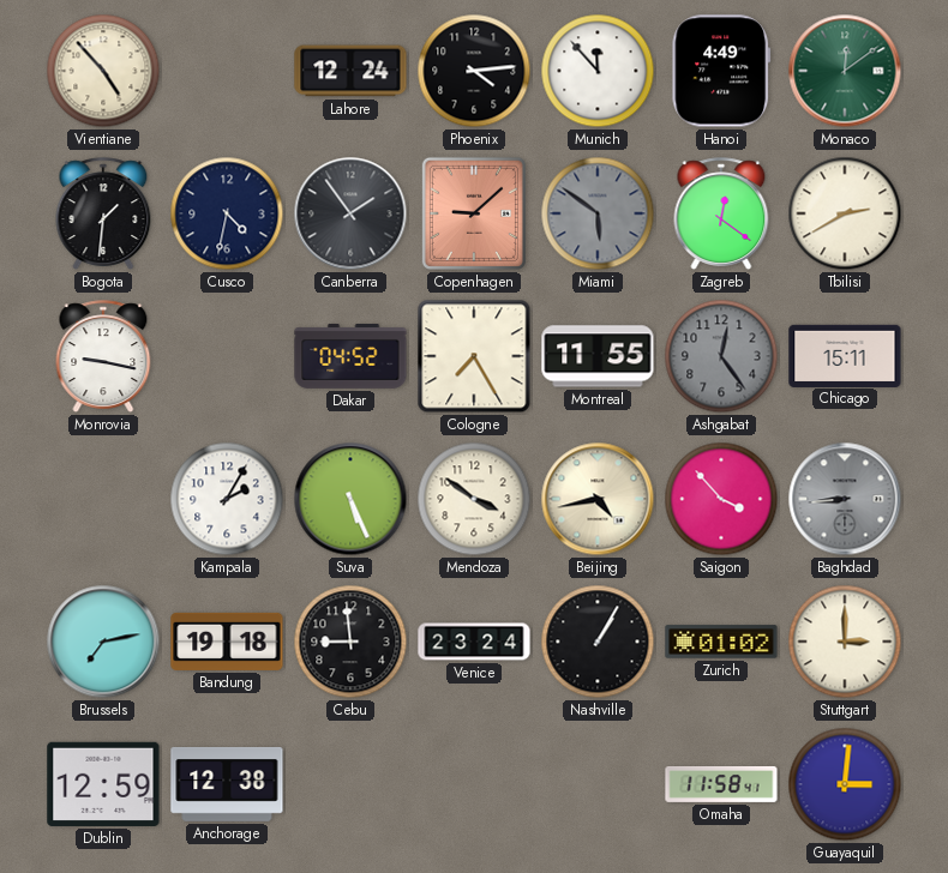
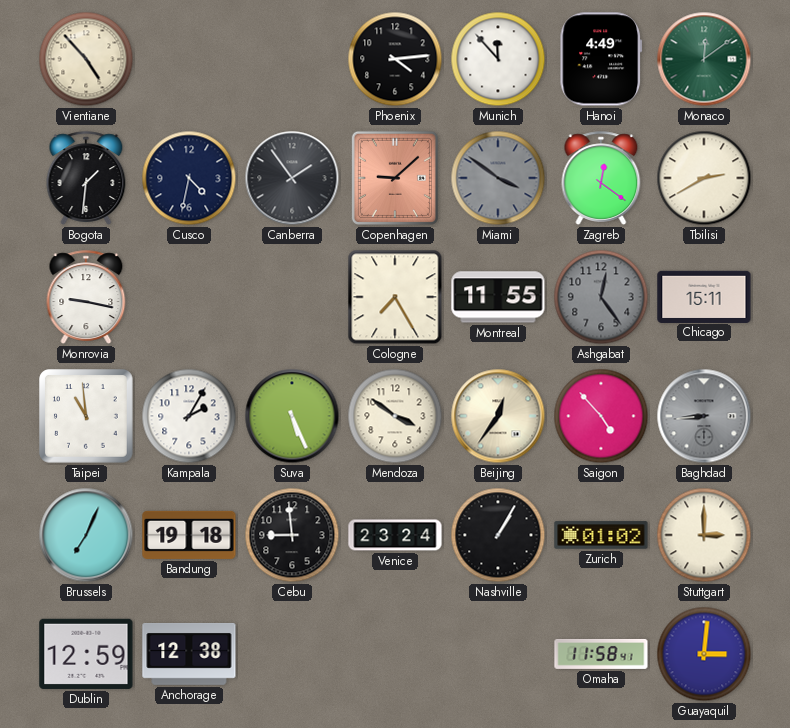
Lahore: 12:24 -> none
Miami: 5:51 -> 3:51
Dakar: 04:52 -> none
Taipei: none -> 10:59
Beijing: 4:43 -> 12:36
Saigon: 3:53 -> 4:53
Brussels: 7:13 -> 7:04
